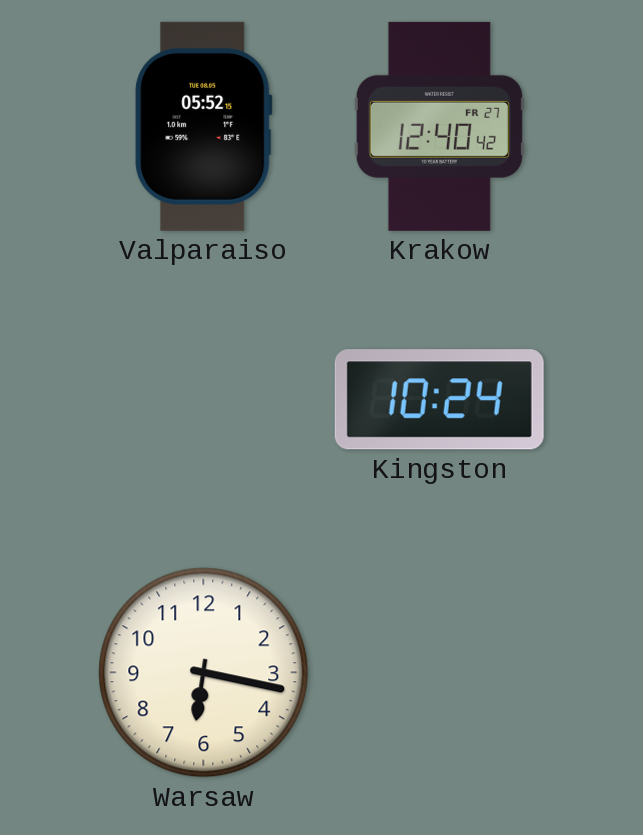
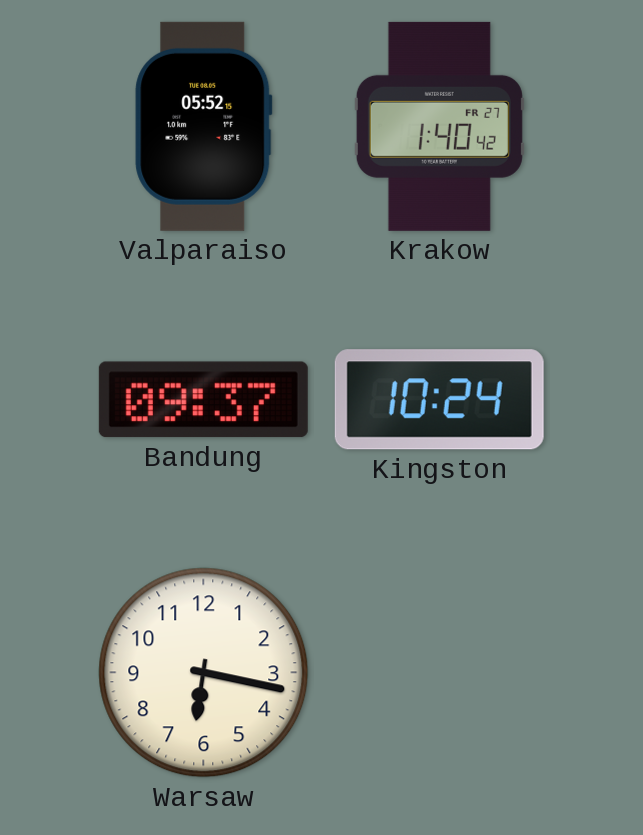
Krakow: 12:40 -> 1:40
Bandung: none -> 09:37
